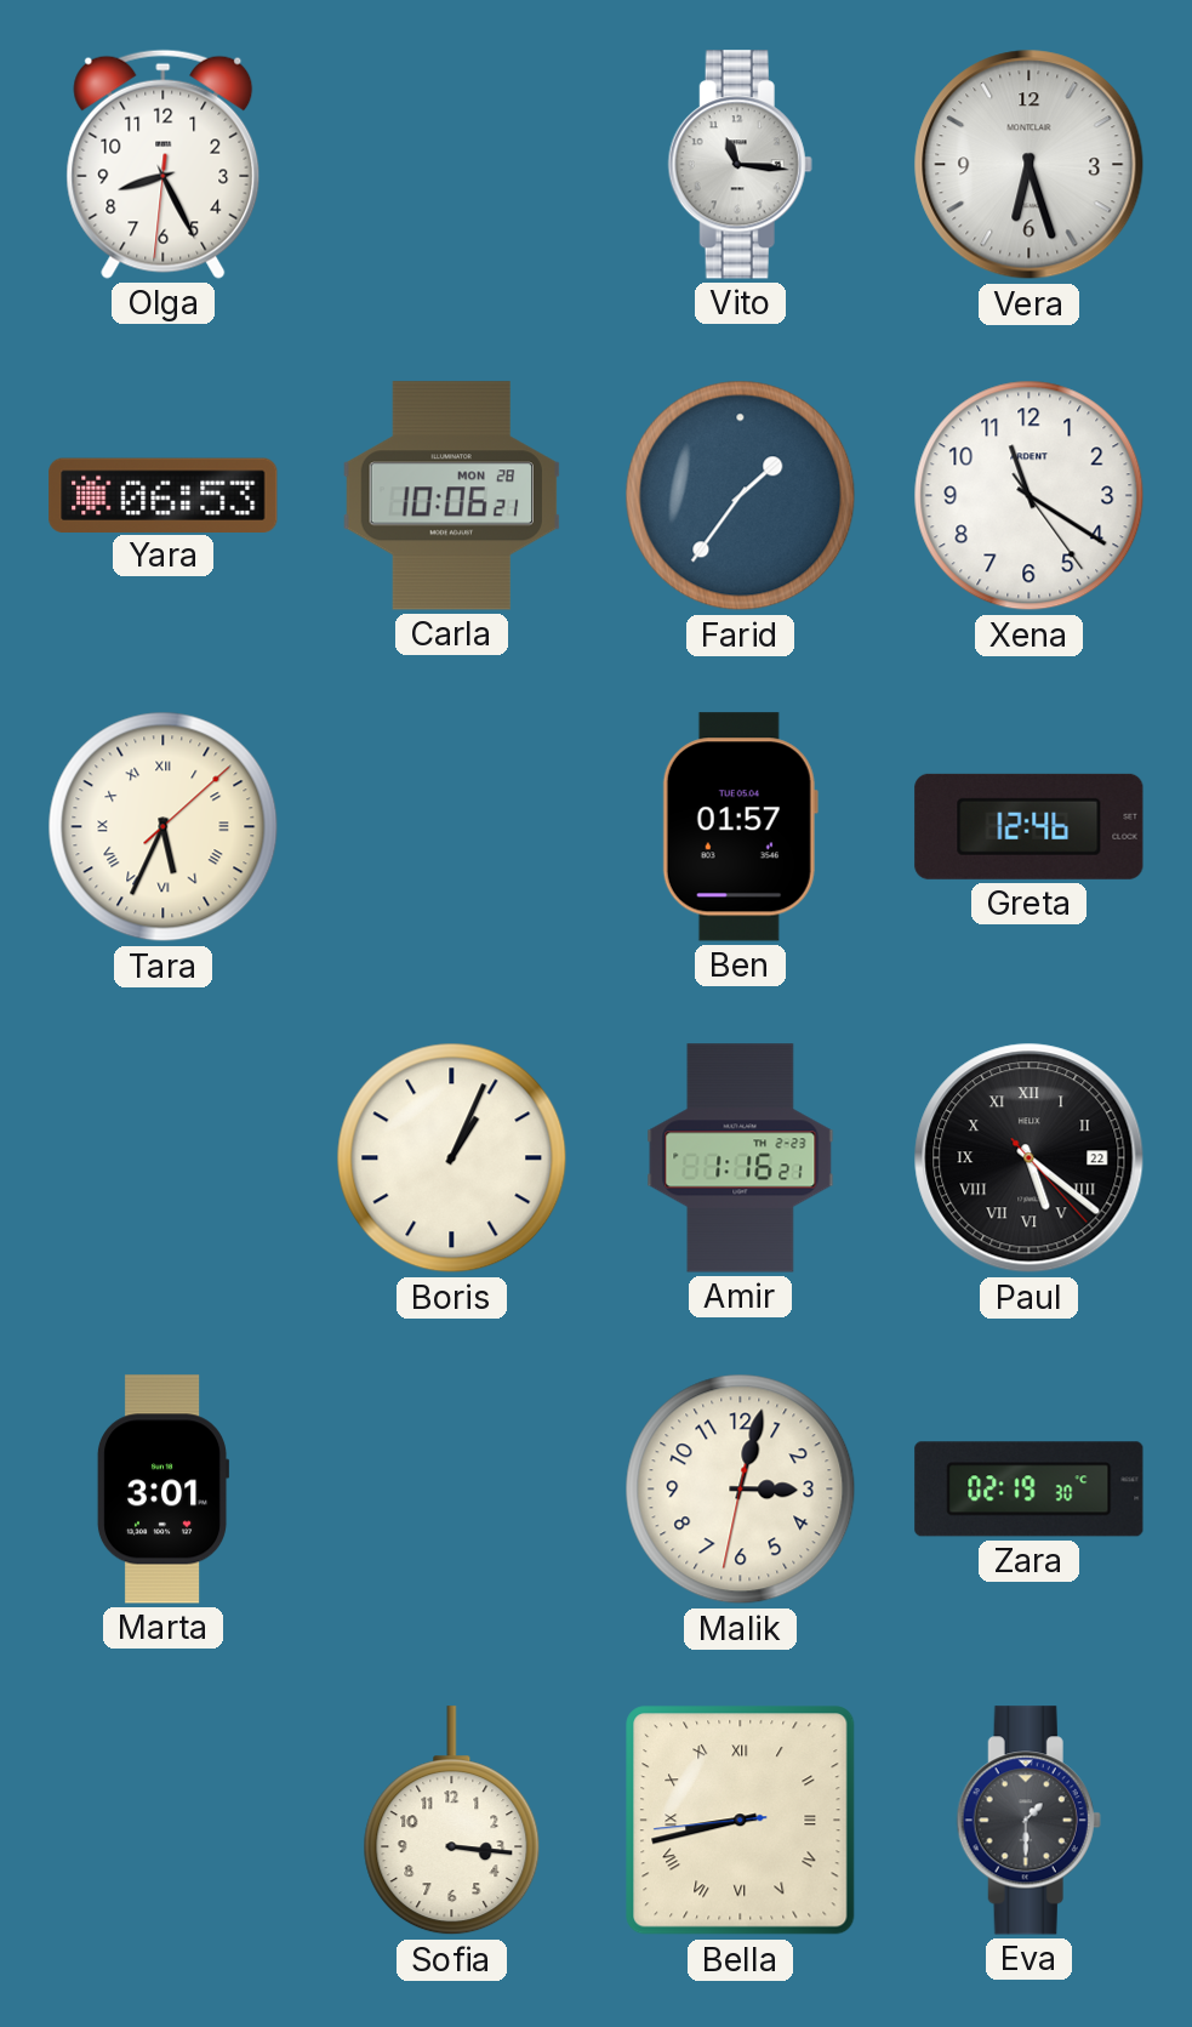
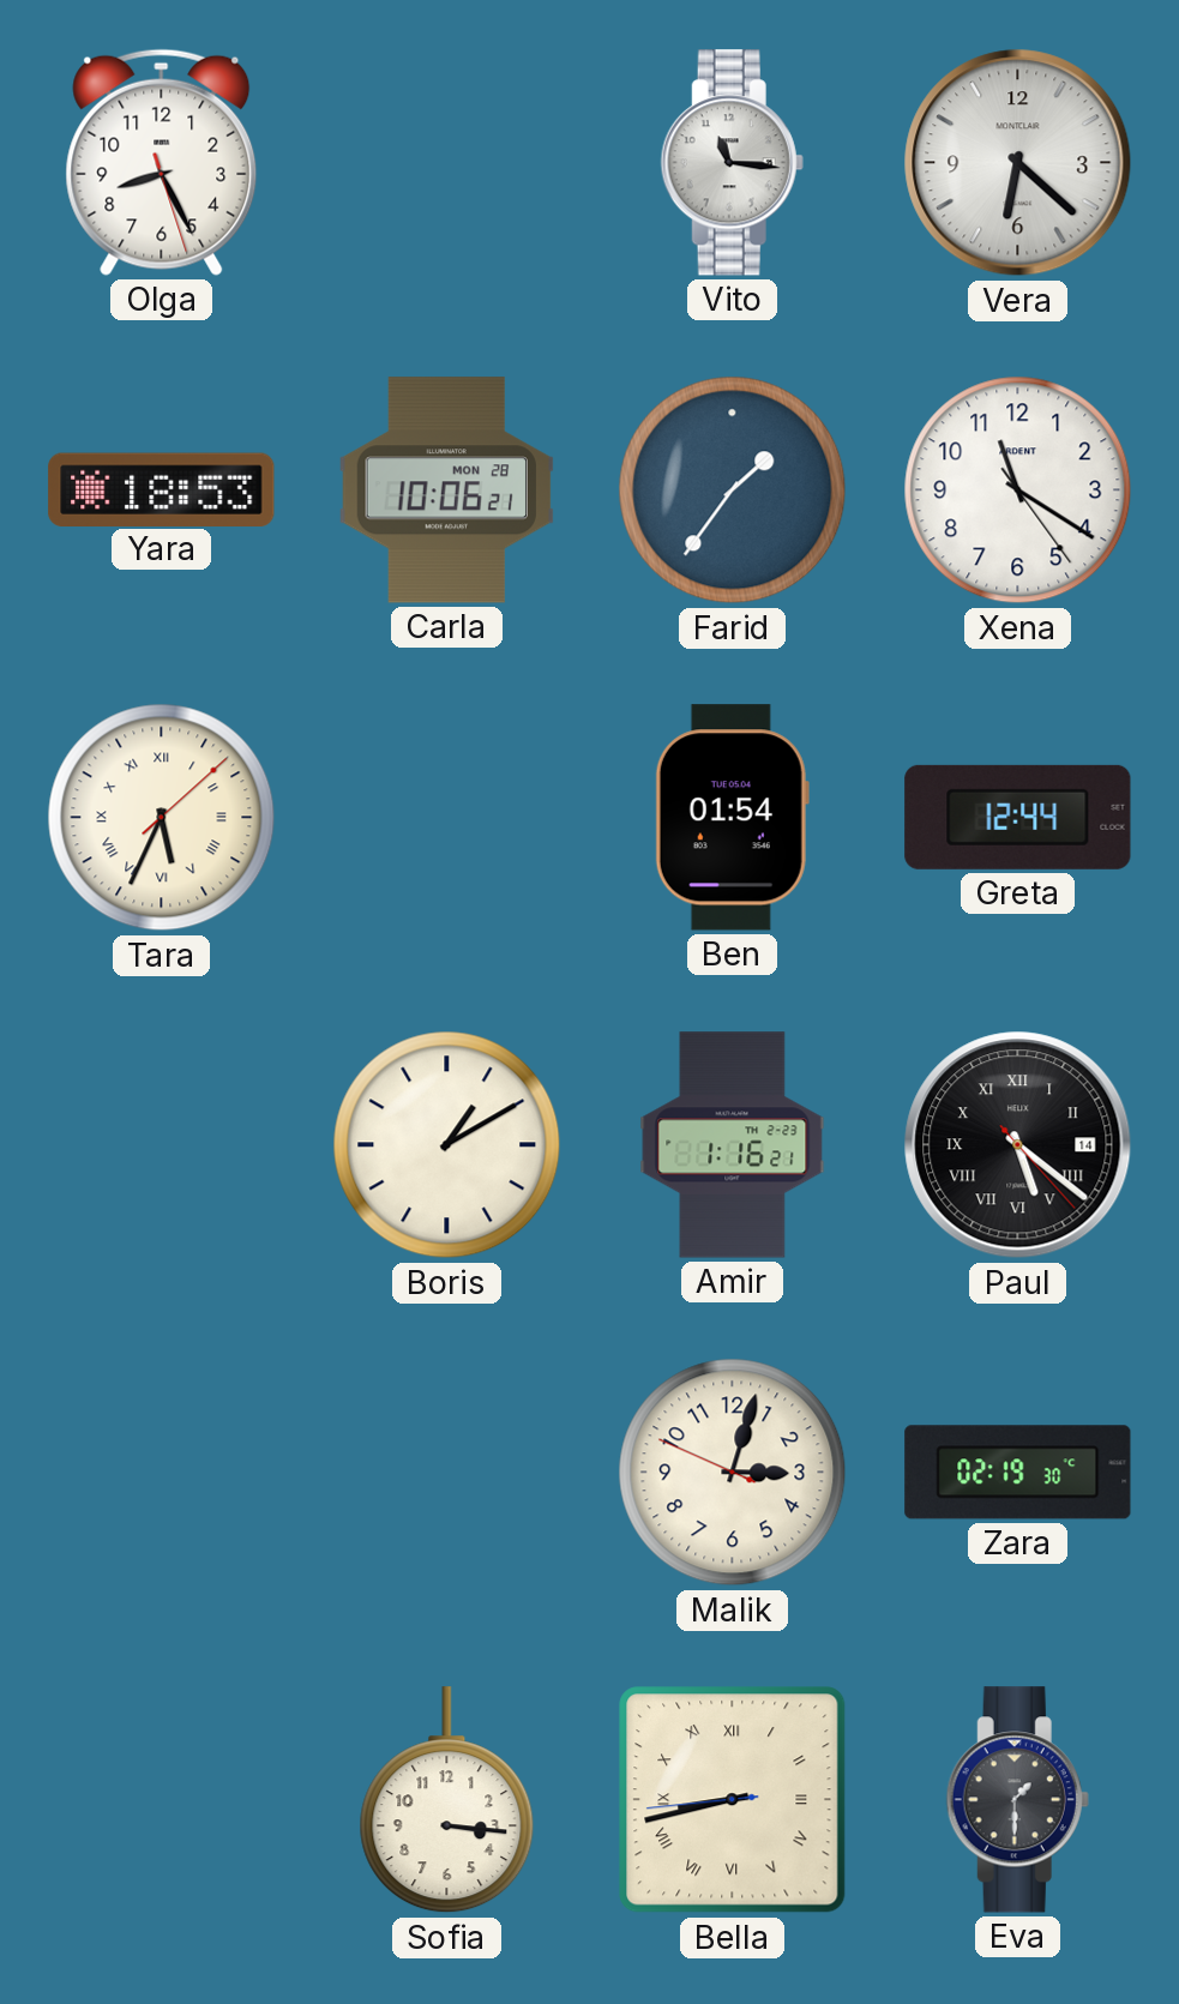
Olga: 8:25:31 -> 8:25:27
Vera: 6:27 -> 6:22
Yara: 06:53 -> 18:53
Ben: 01:57 -> 01:54
Greta: 12:46 -> 12:44
Boris: 1:04 -> 1:10
Paul date: 22 -> 14
Marta: 3:01 -> none
Malik: 3:02:32 -> 3:02:49
